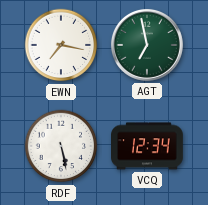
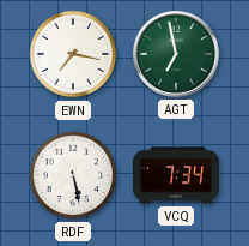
VCQ: 12:34 -> 7:34
